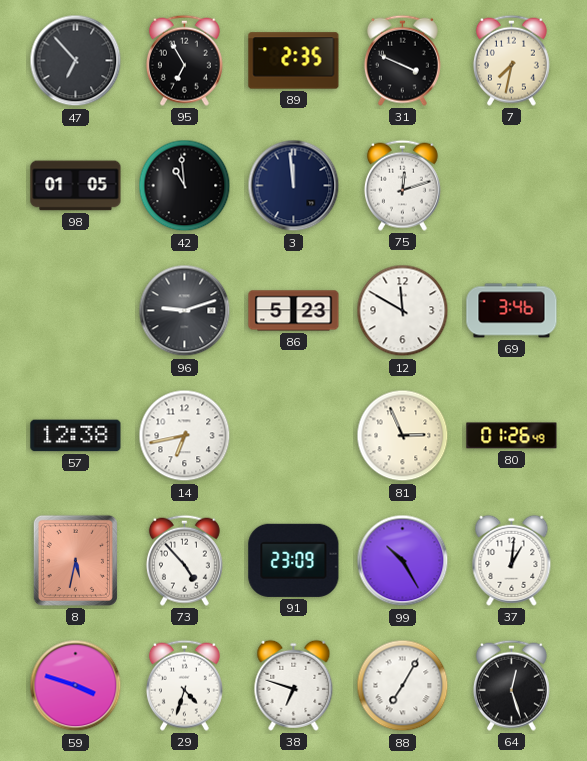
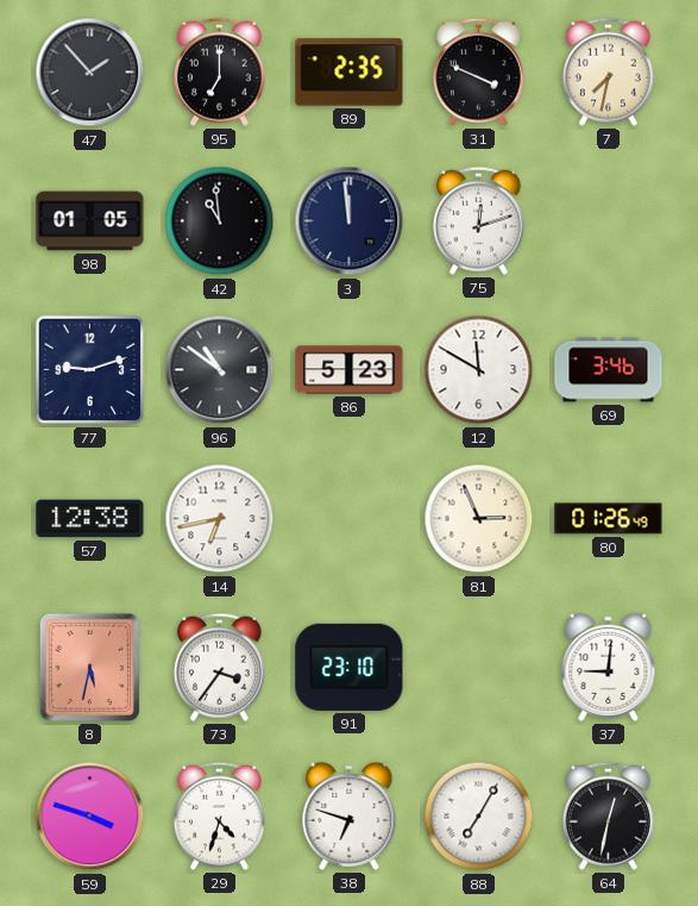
47: 6:53 -> 1:53
95: 6:55 -> 7:00
77: none -> 9:12
96: 9:12 -> 10:51
73: 4:53 -> 3:36
91: 23:09 -> 23:10
99: 10:25 -> none
37: 1:01 -> 9:01
64: 12:27 -> 12:32
